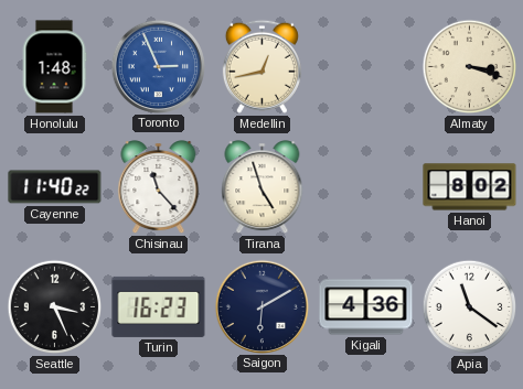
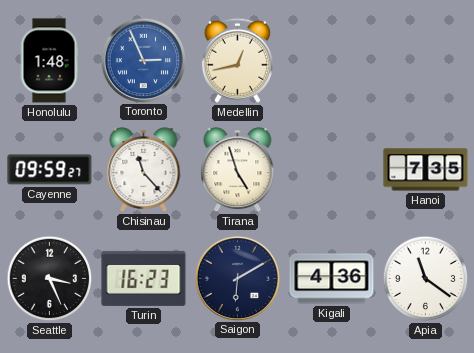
Almaty: 3:18 -> none
Cayenne: 11:40 -> 09:59
Hanoi: 8:02 -> 7:35
